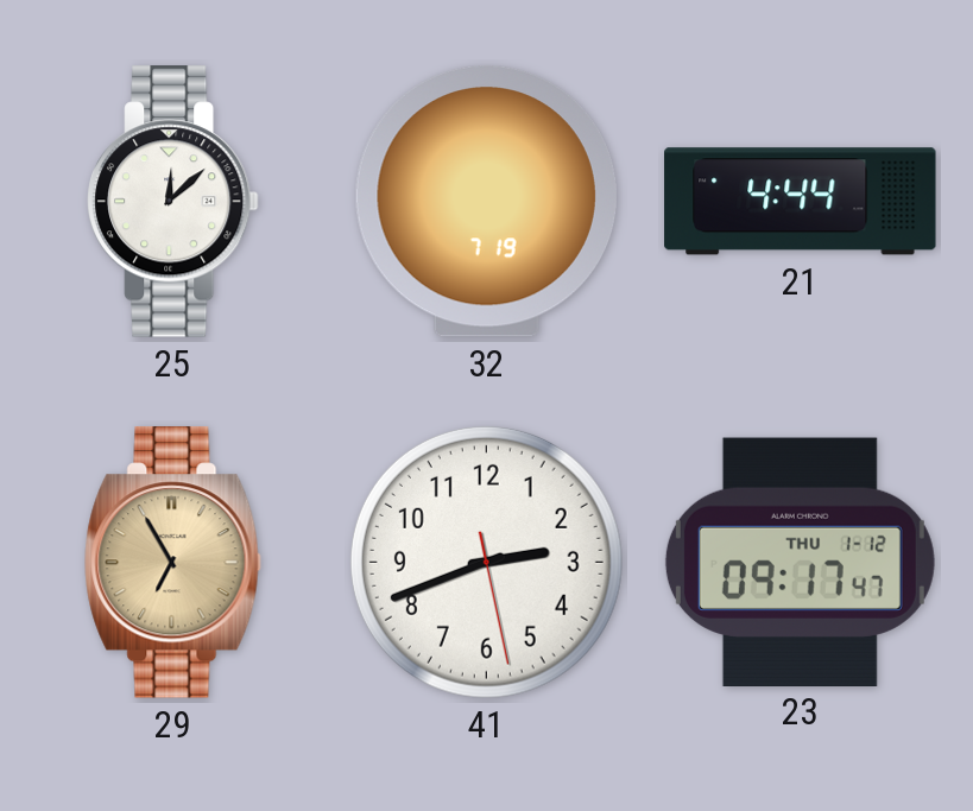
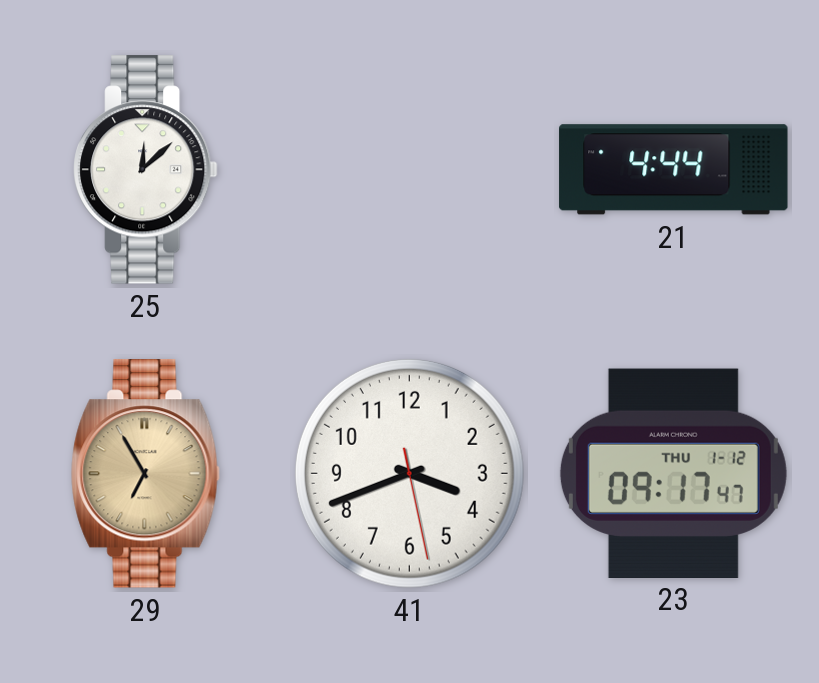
32: 7:19 -> none
41: 2:41 -> 3:41
